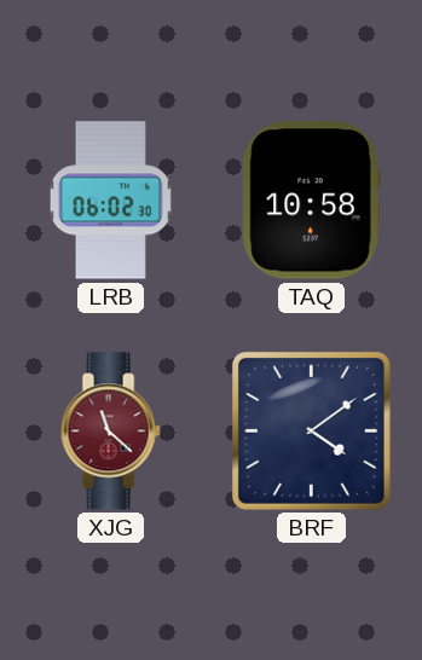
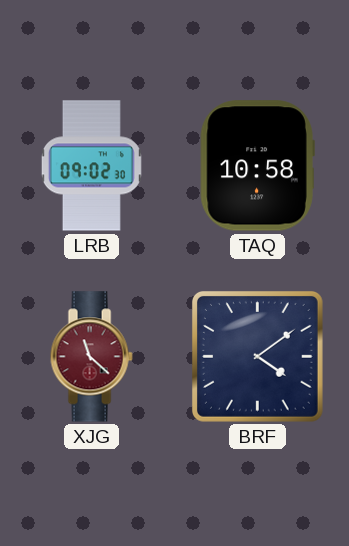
LRB: 06:02 -> 09:02
